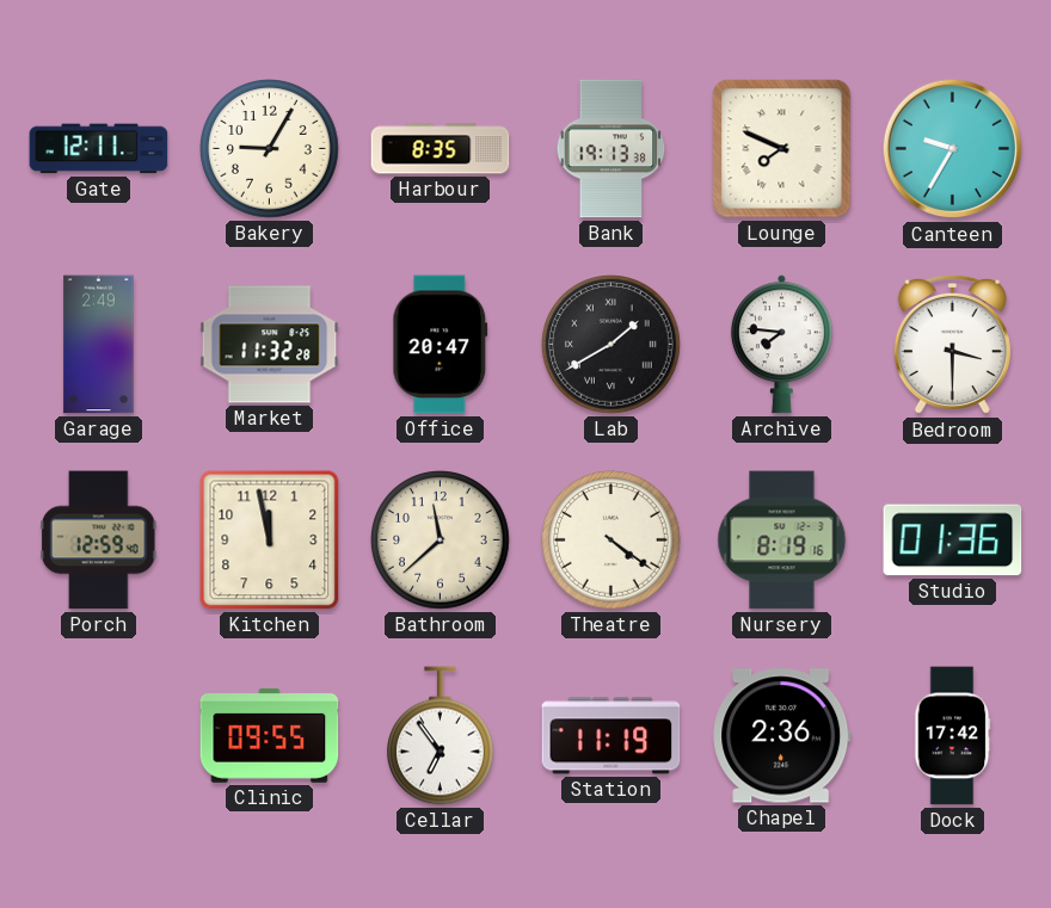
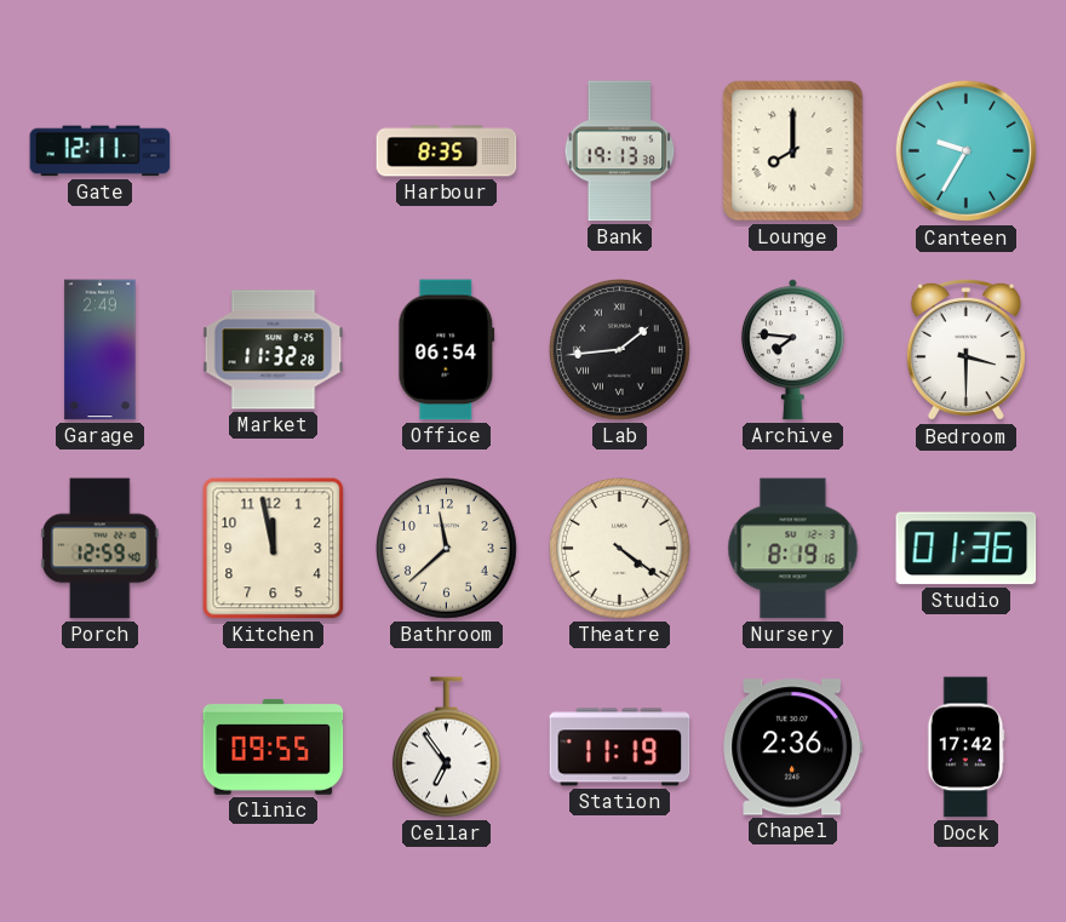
Bakery: 9:05 -> none
Lounge: 7:49 -> 8:00
Office: 20:47 -> 06:54
Lab: 1:40 -> 1:44
